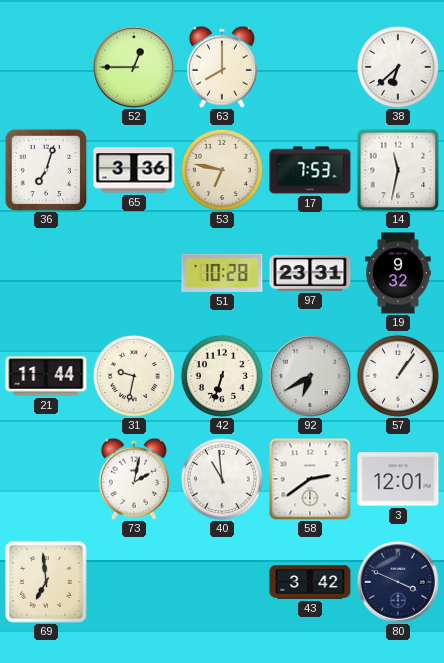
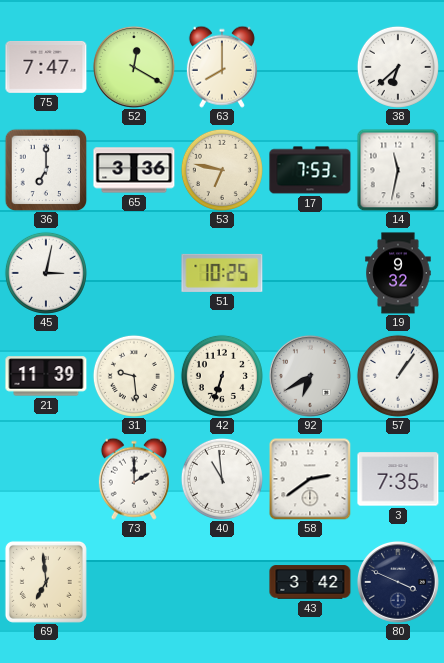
75: none -> 7:47
52: 12:45 -> 12:20
36: 7:03 -> 7:00
45: none -> 3:02
51: 10:28 -> 10:25
97: 23:31 -> none
21: 11:44 -> 11:39
31: 9:32 -> 9:29
73: 2:02 -> 2:00
3: 12:01 -> 7:35
